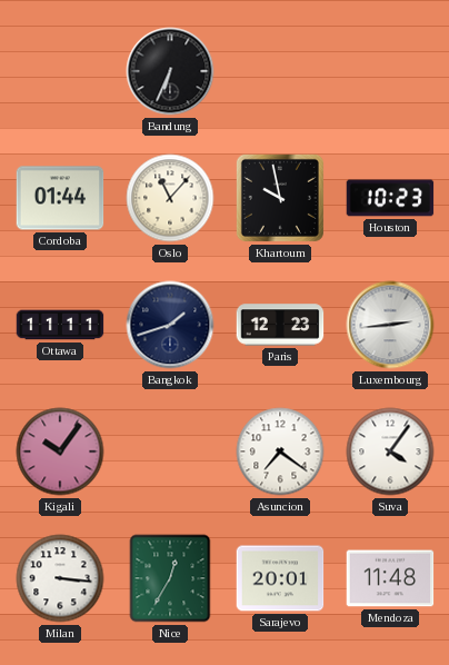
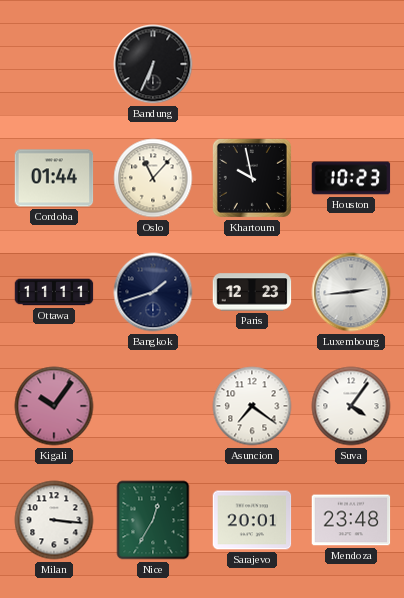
Mendoza: 11:48 -> 23:48
